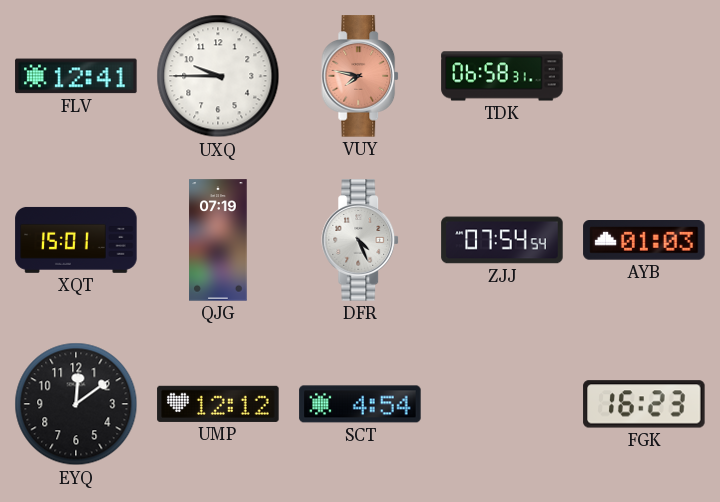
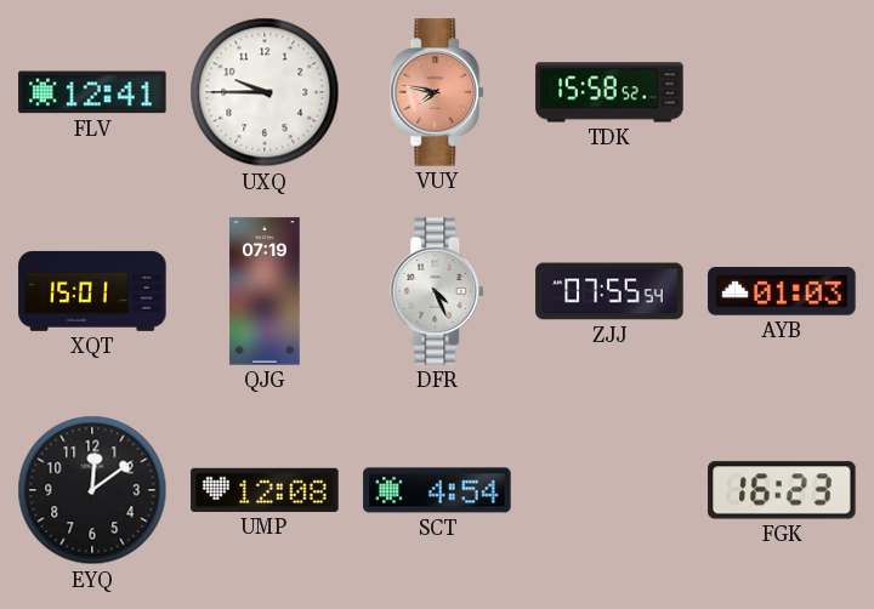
TDK: 06:58 -> 15:58
ZJJ: 07:54 -> 07:55
UMP: 12:12 -> 12:08
